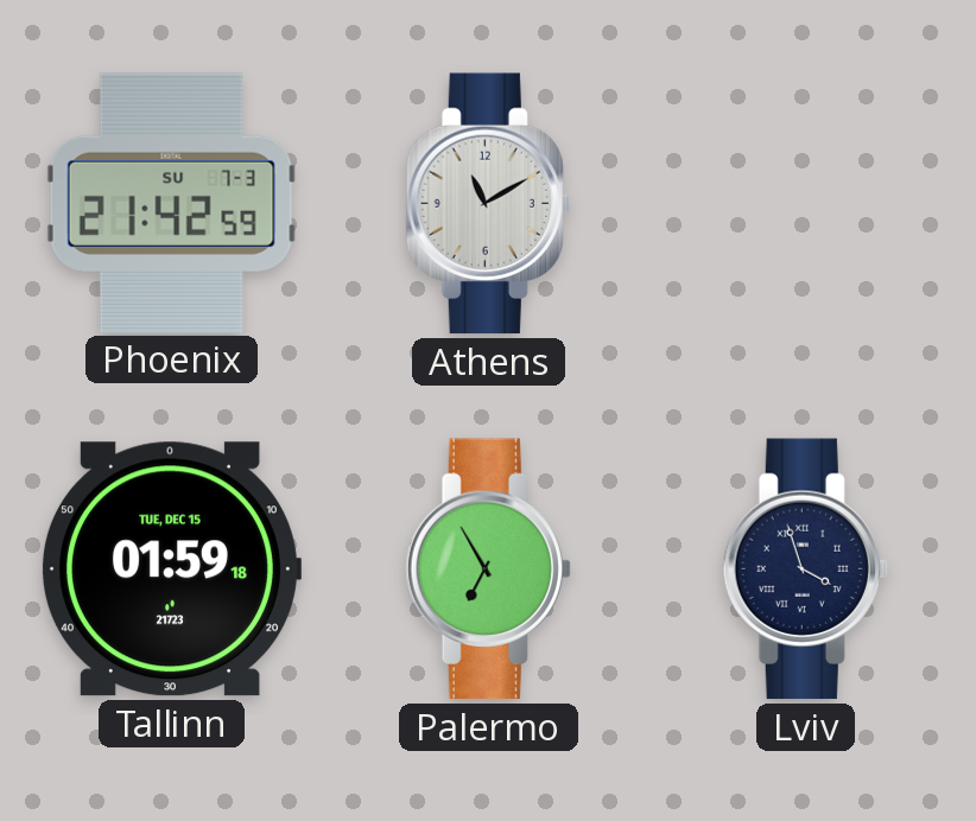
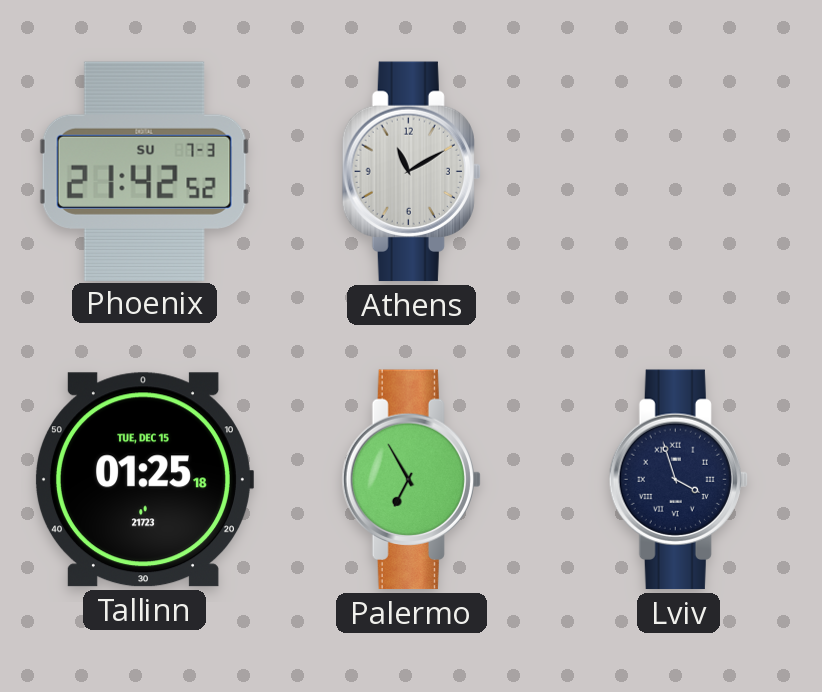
Phoenix: 21:42:59 -> 21:42:52
Tallinn: 01:59 -> 01:25
